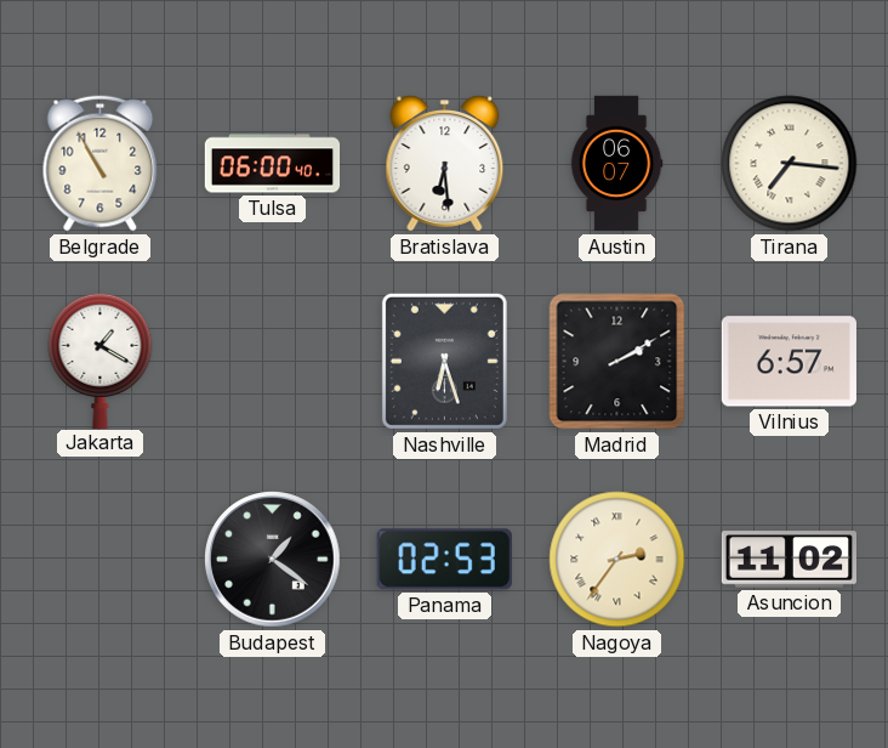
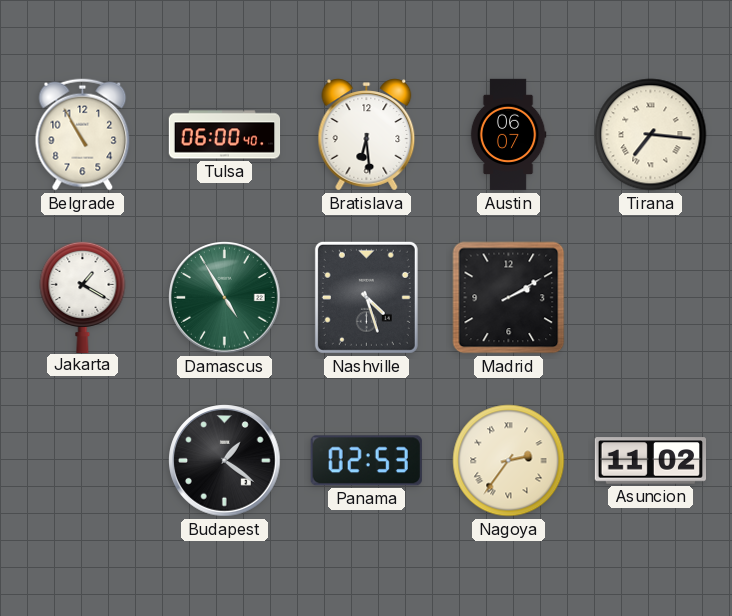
Damascus: none -> 4:55
Nashville: 6:27 -> 4:27
Vilnius: 6:57 -> none
